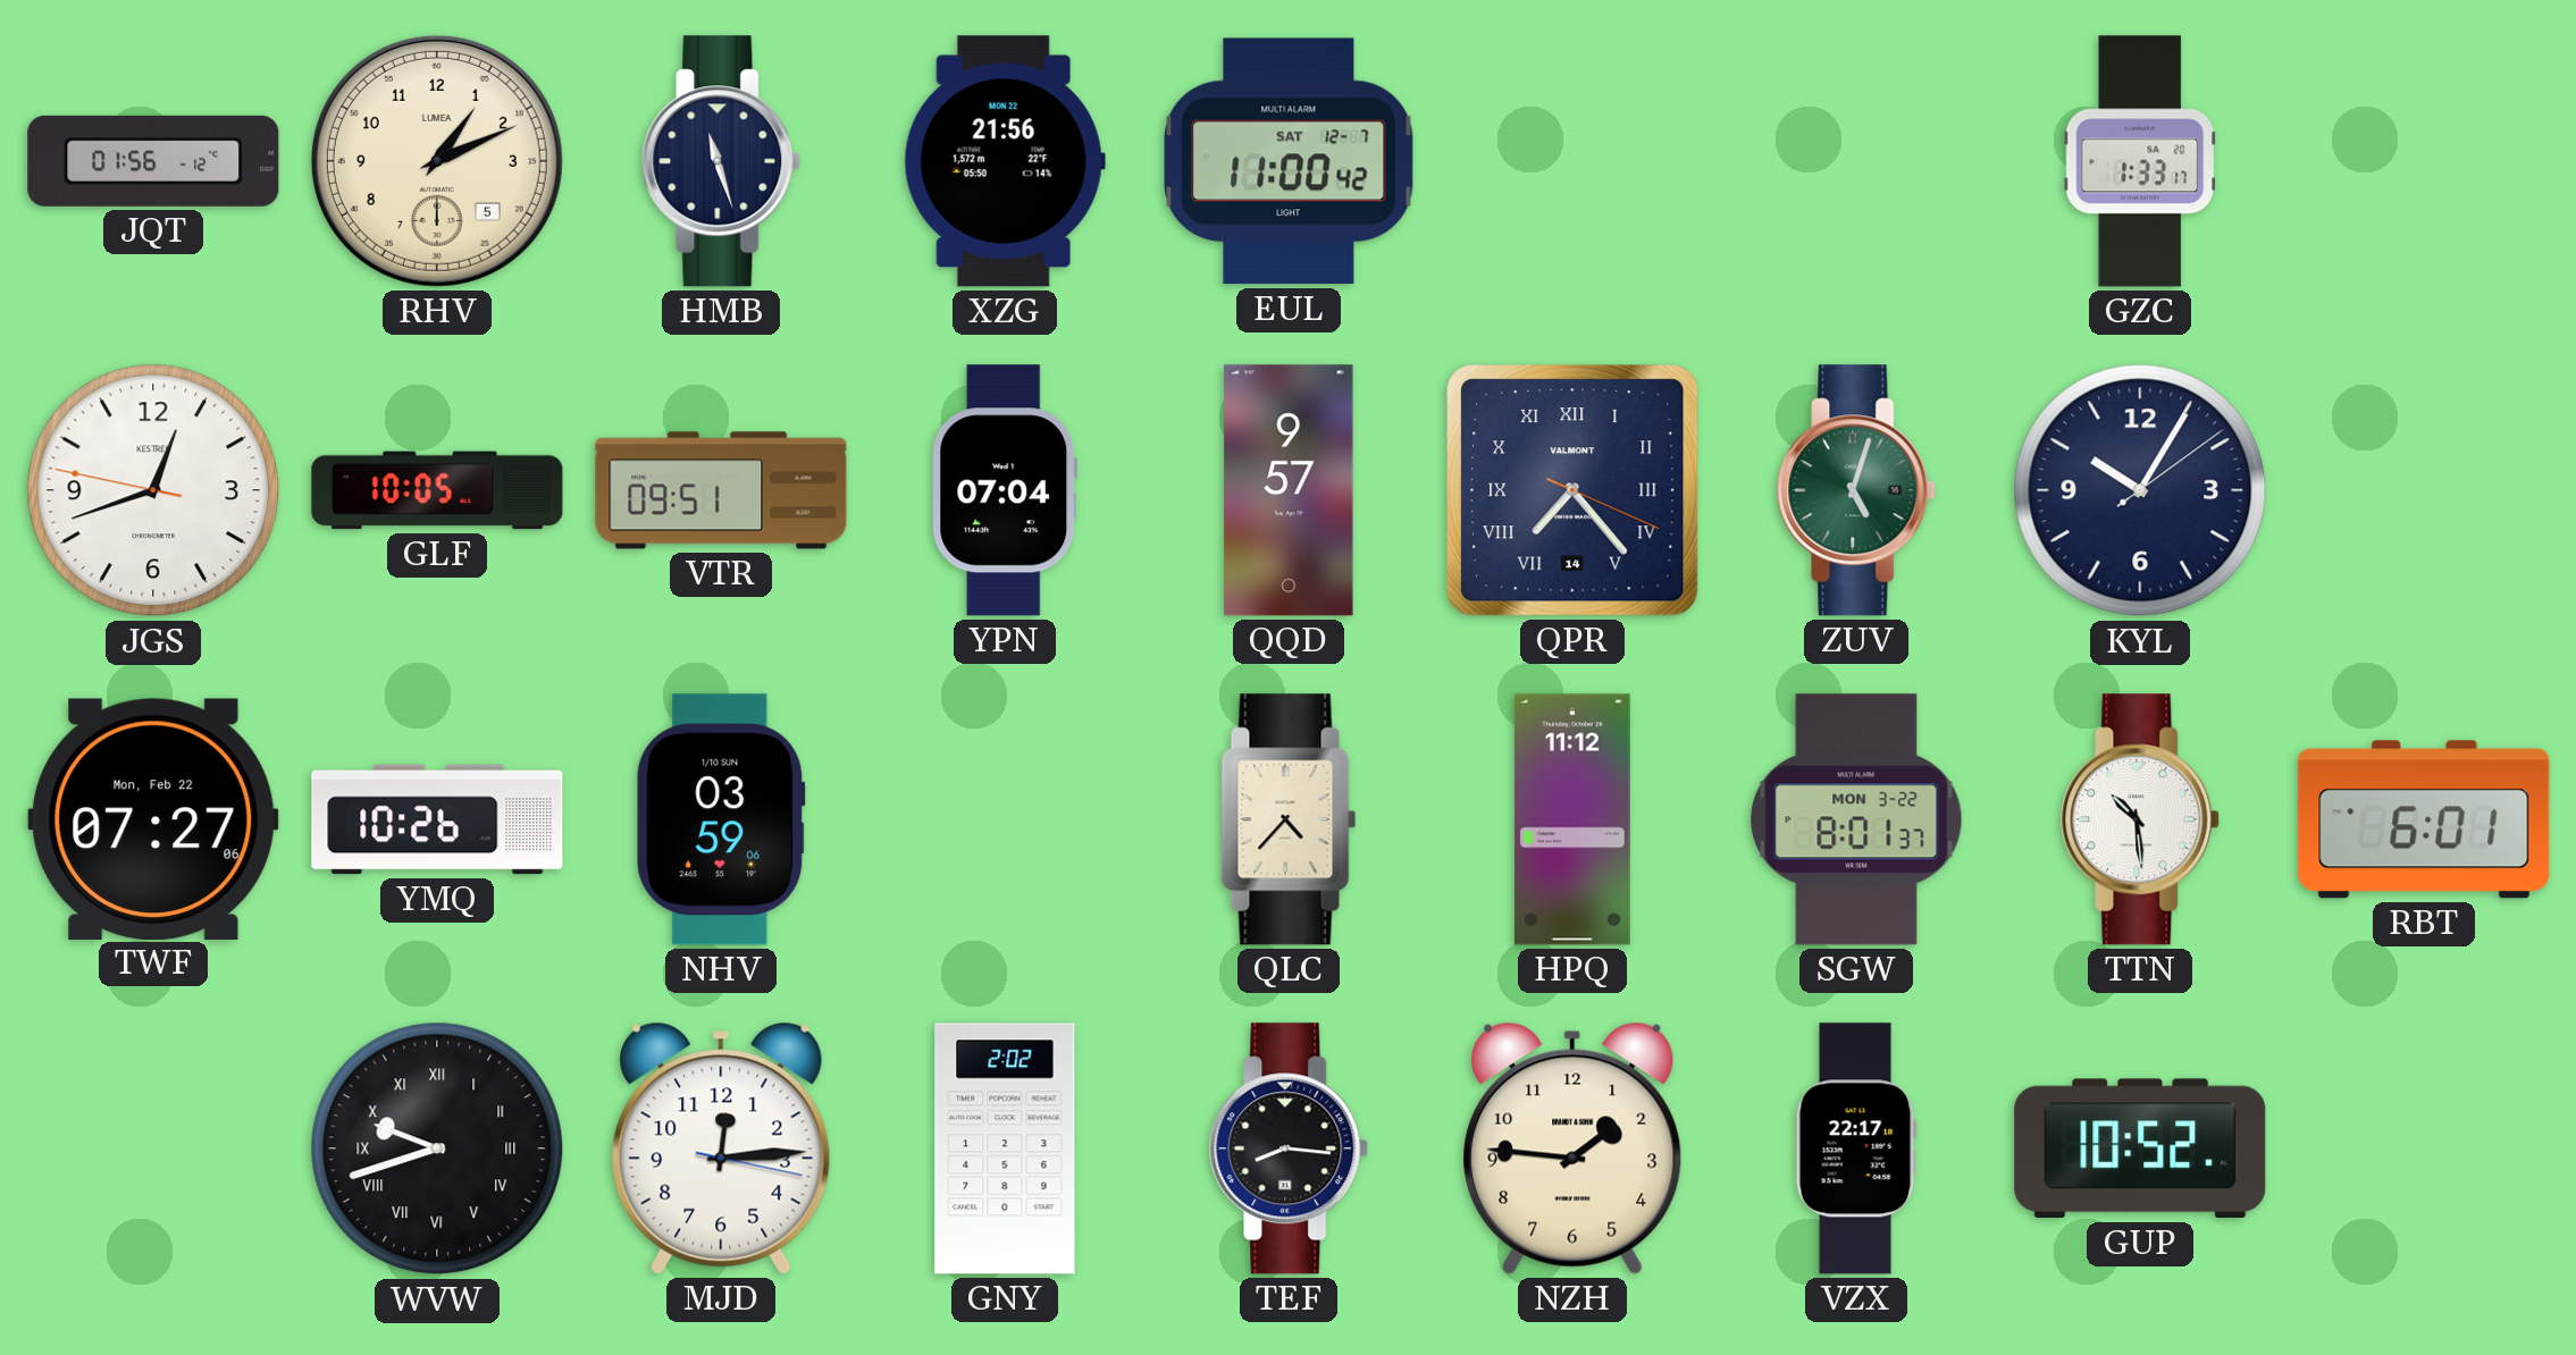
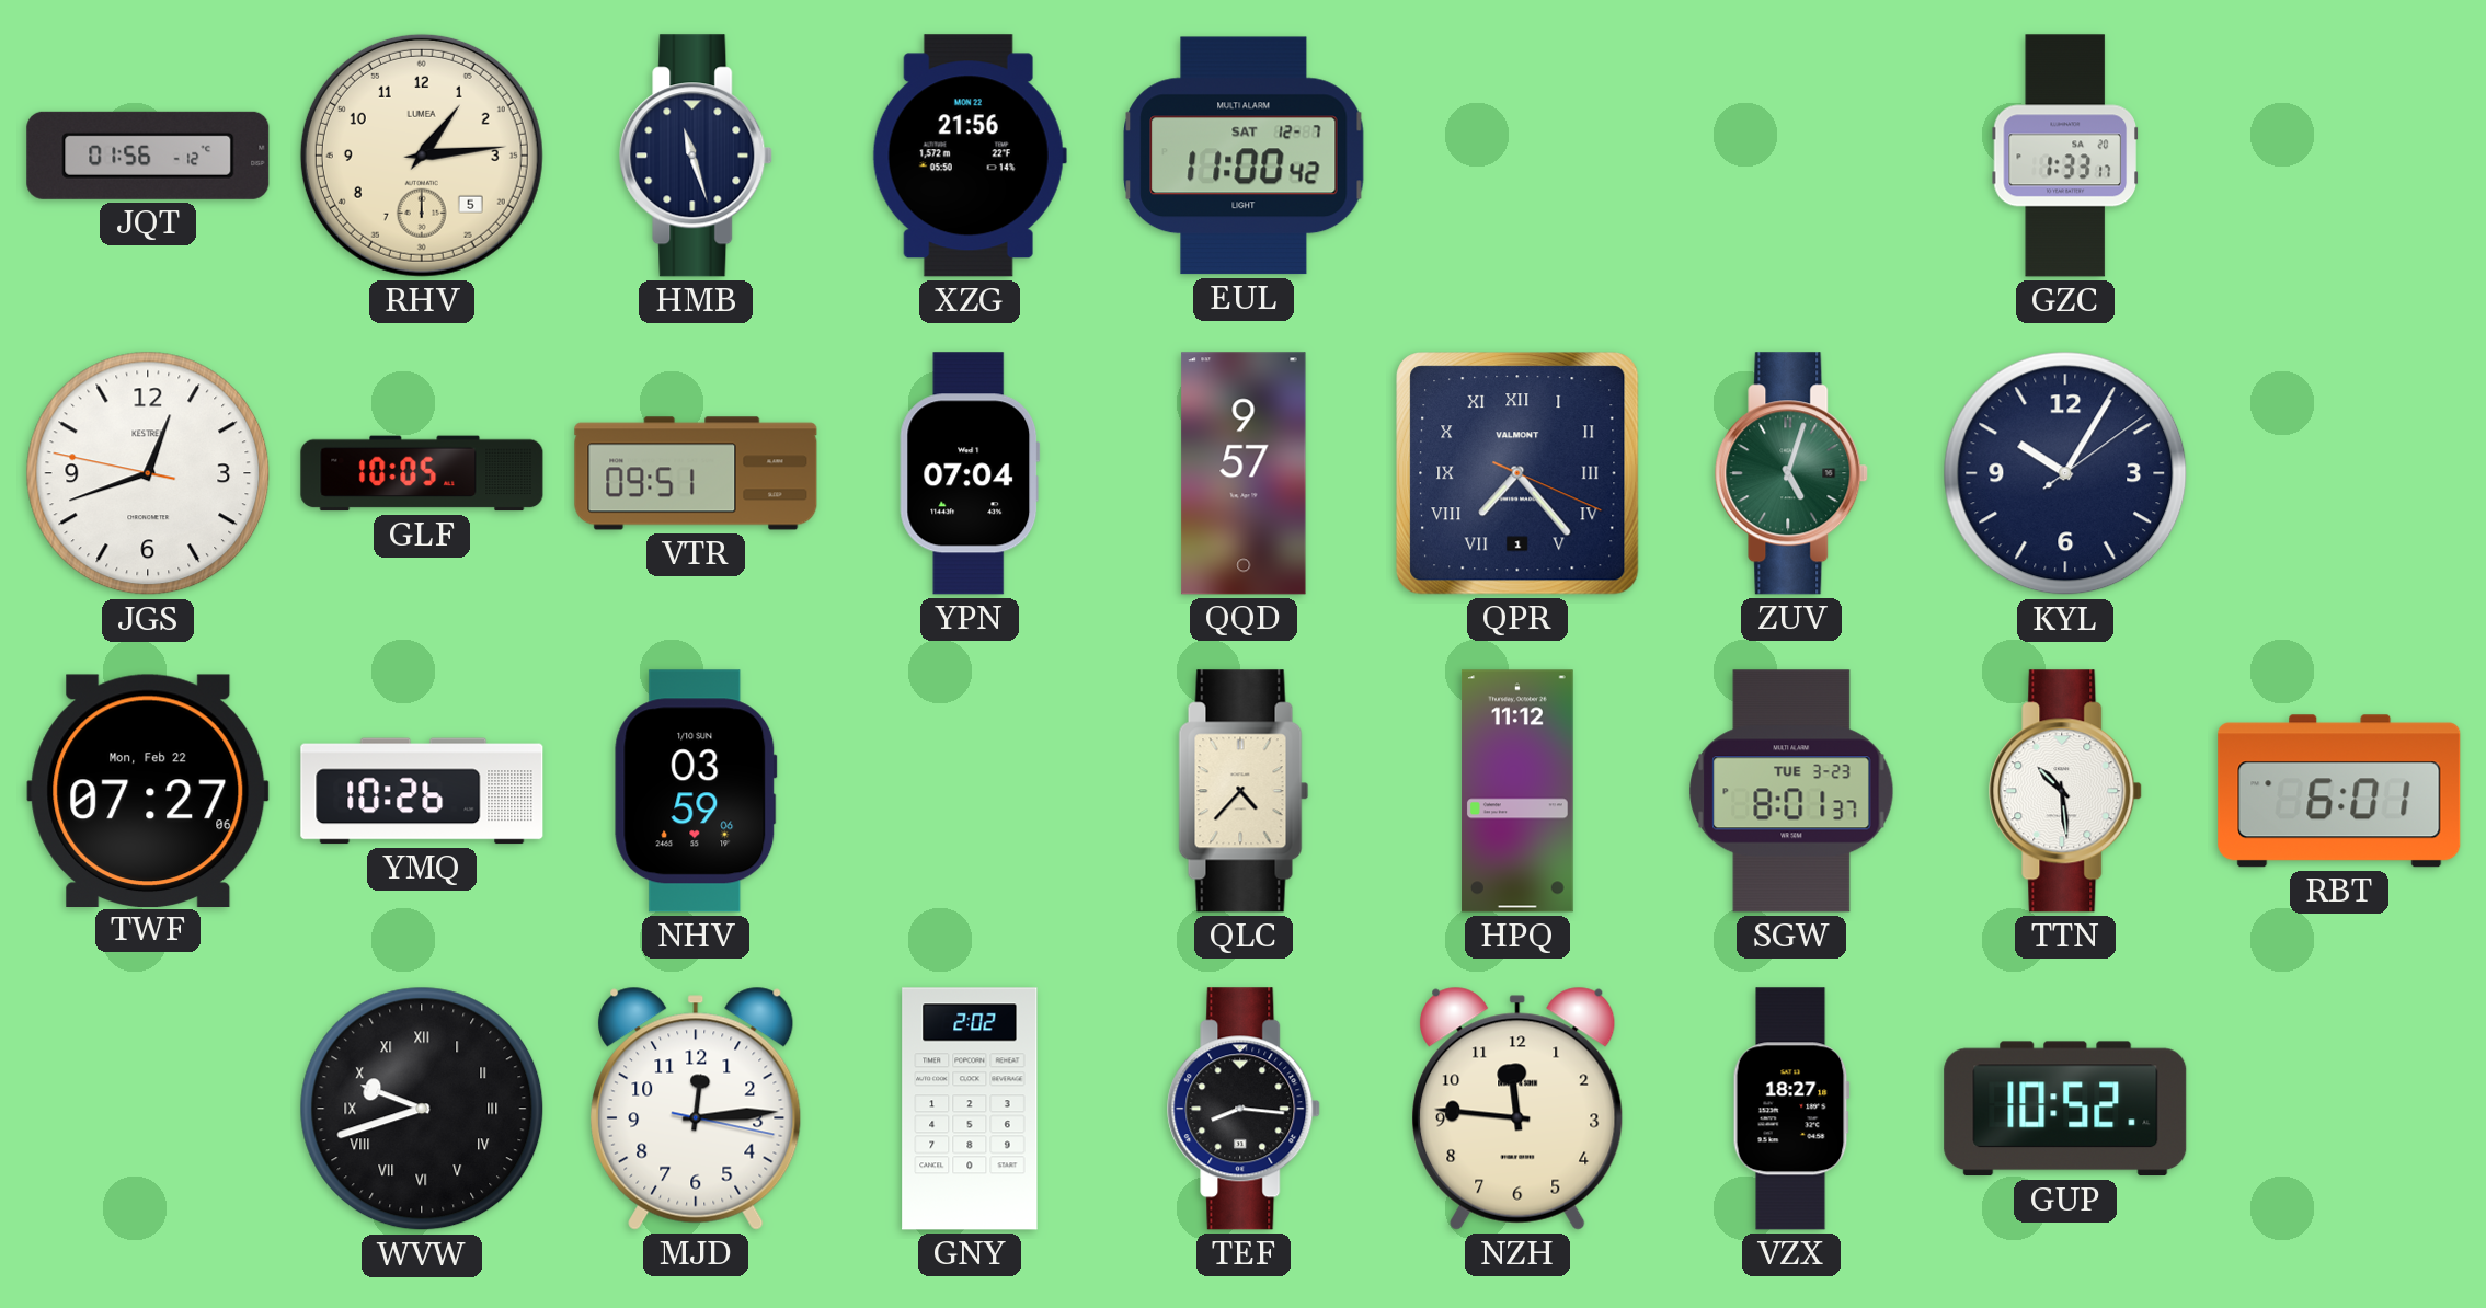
RHV: 1:11 -> 1:14
QPR date: 14 -> 1
SGW date: MON 3-22 -> TUE 3-23
NZH: 1:46 -> 11:46
VZX: 22:17 -> 18:27
